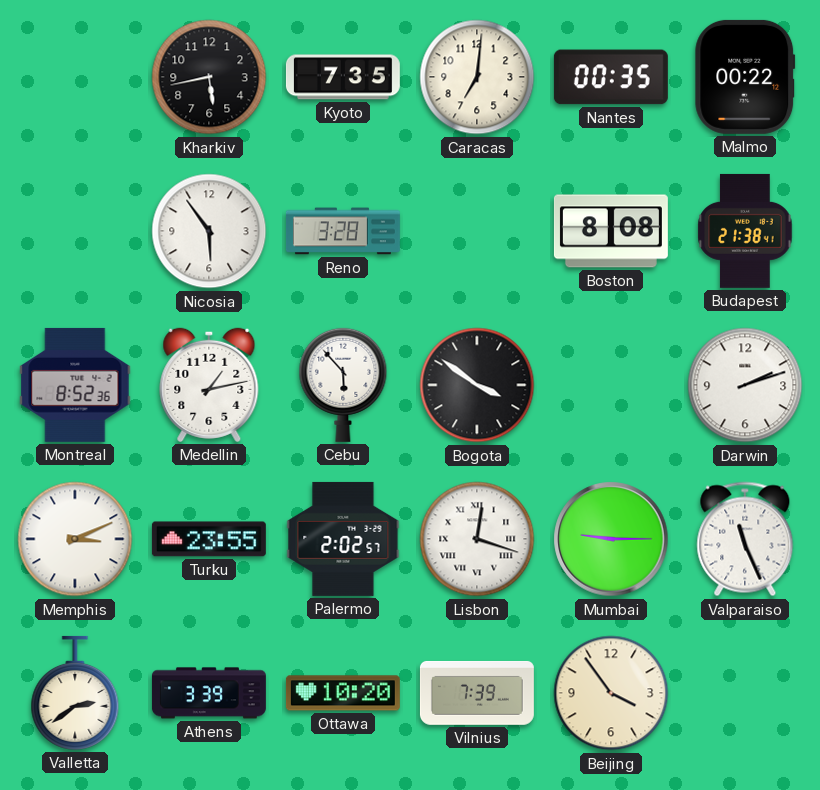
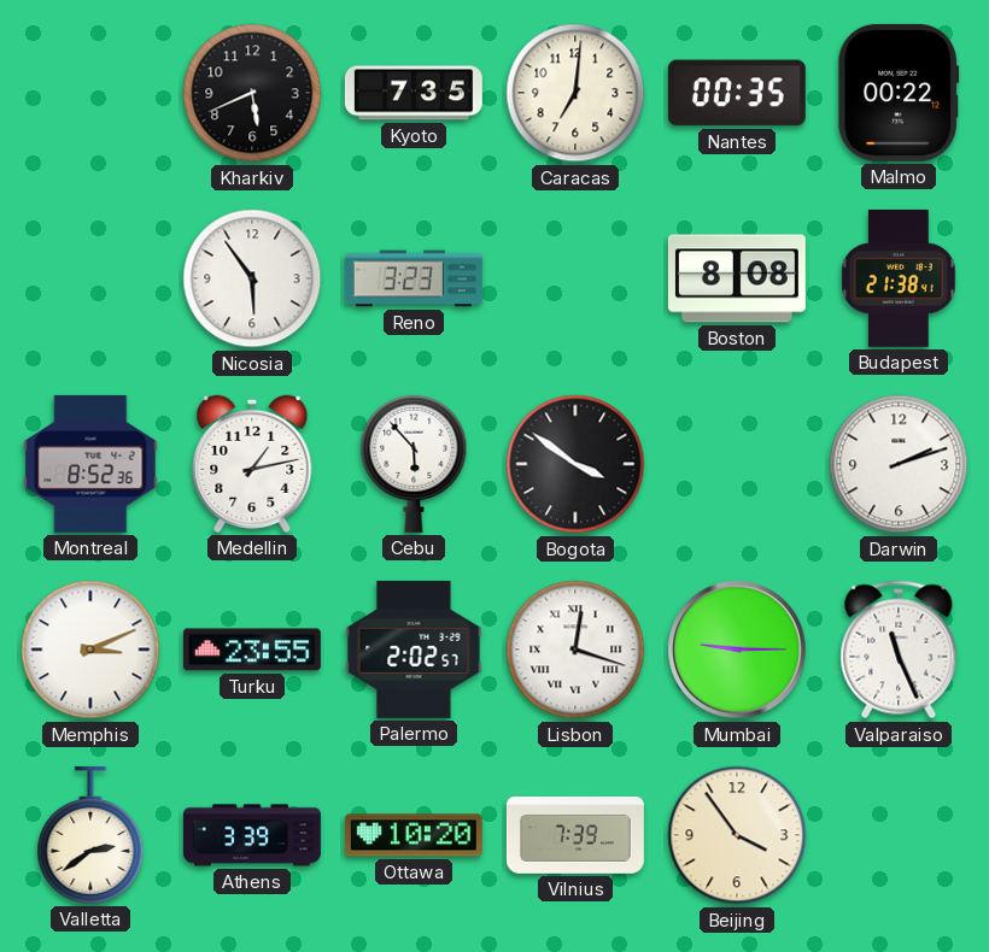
Kharkiv: 5:43 -> 5:41
Reno: 3:28 -> 3:23
